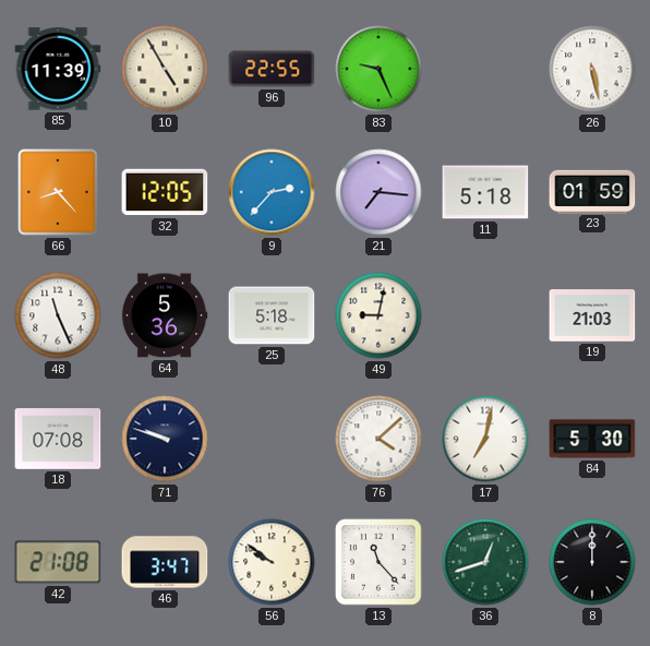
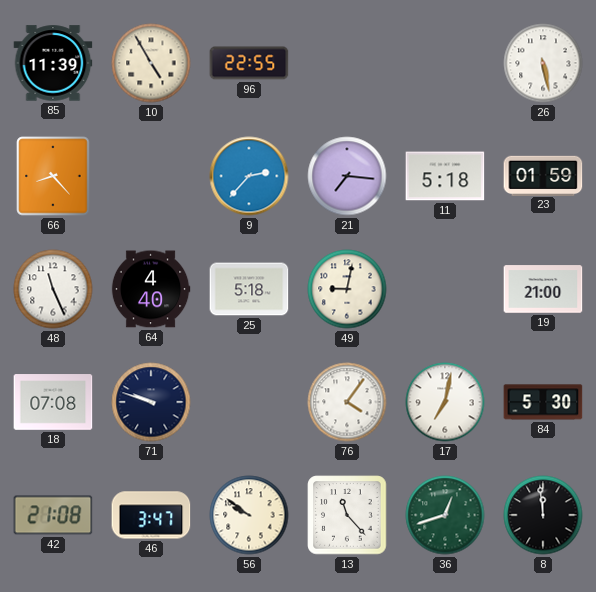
83: 9:26 -> none
32: 12:05 -> none
64: 5:36 -> 4:40
19: 21:03 -> 21:00
76: 4:08 -> 4:06
8: 12:00 -> 11:59
